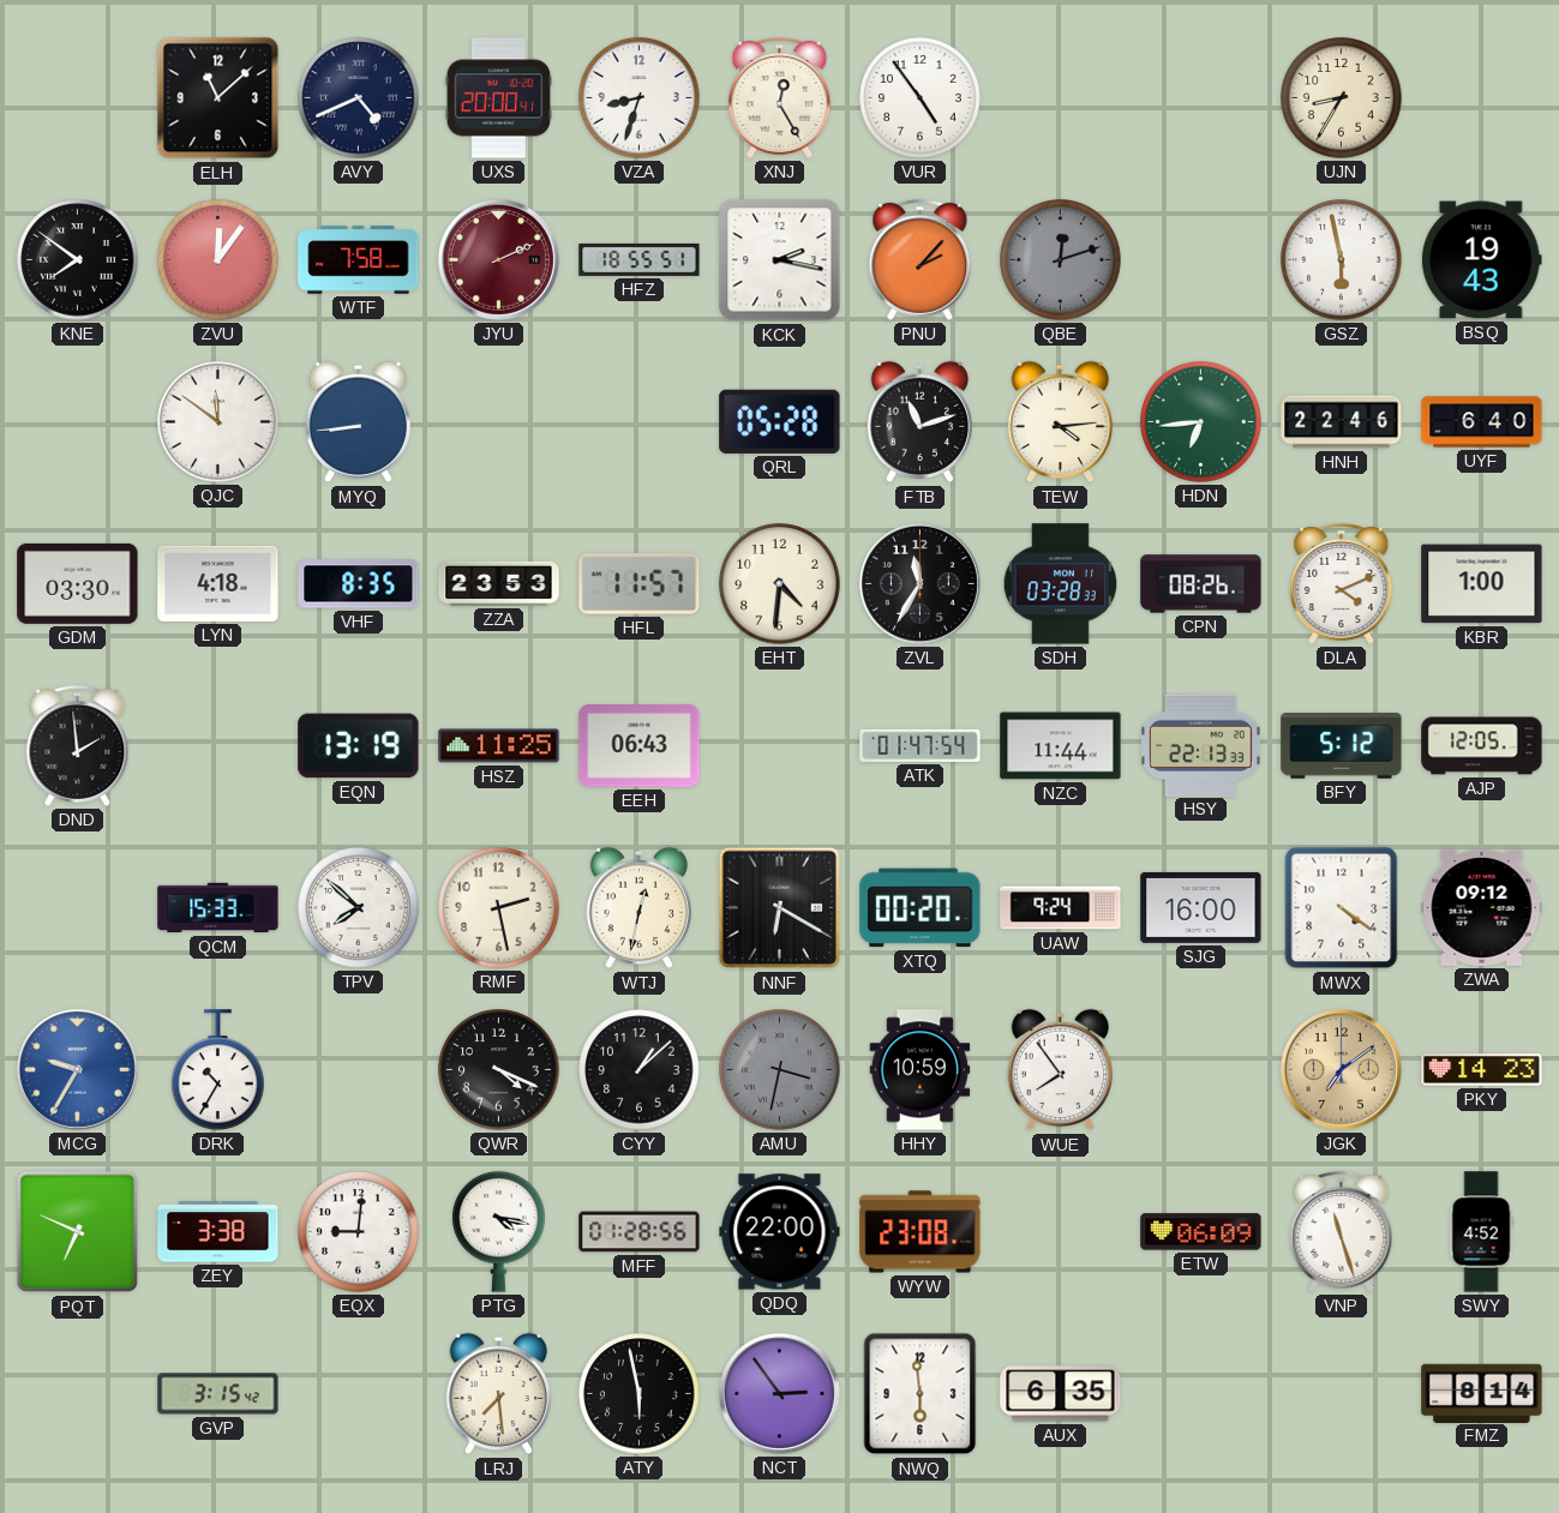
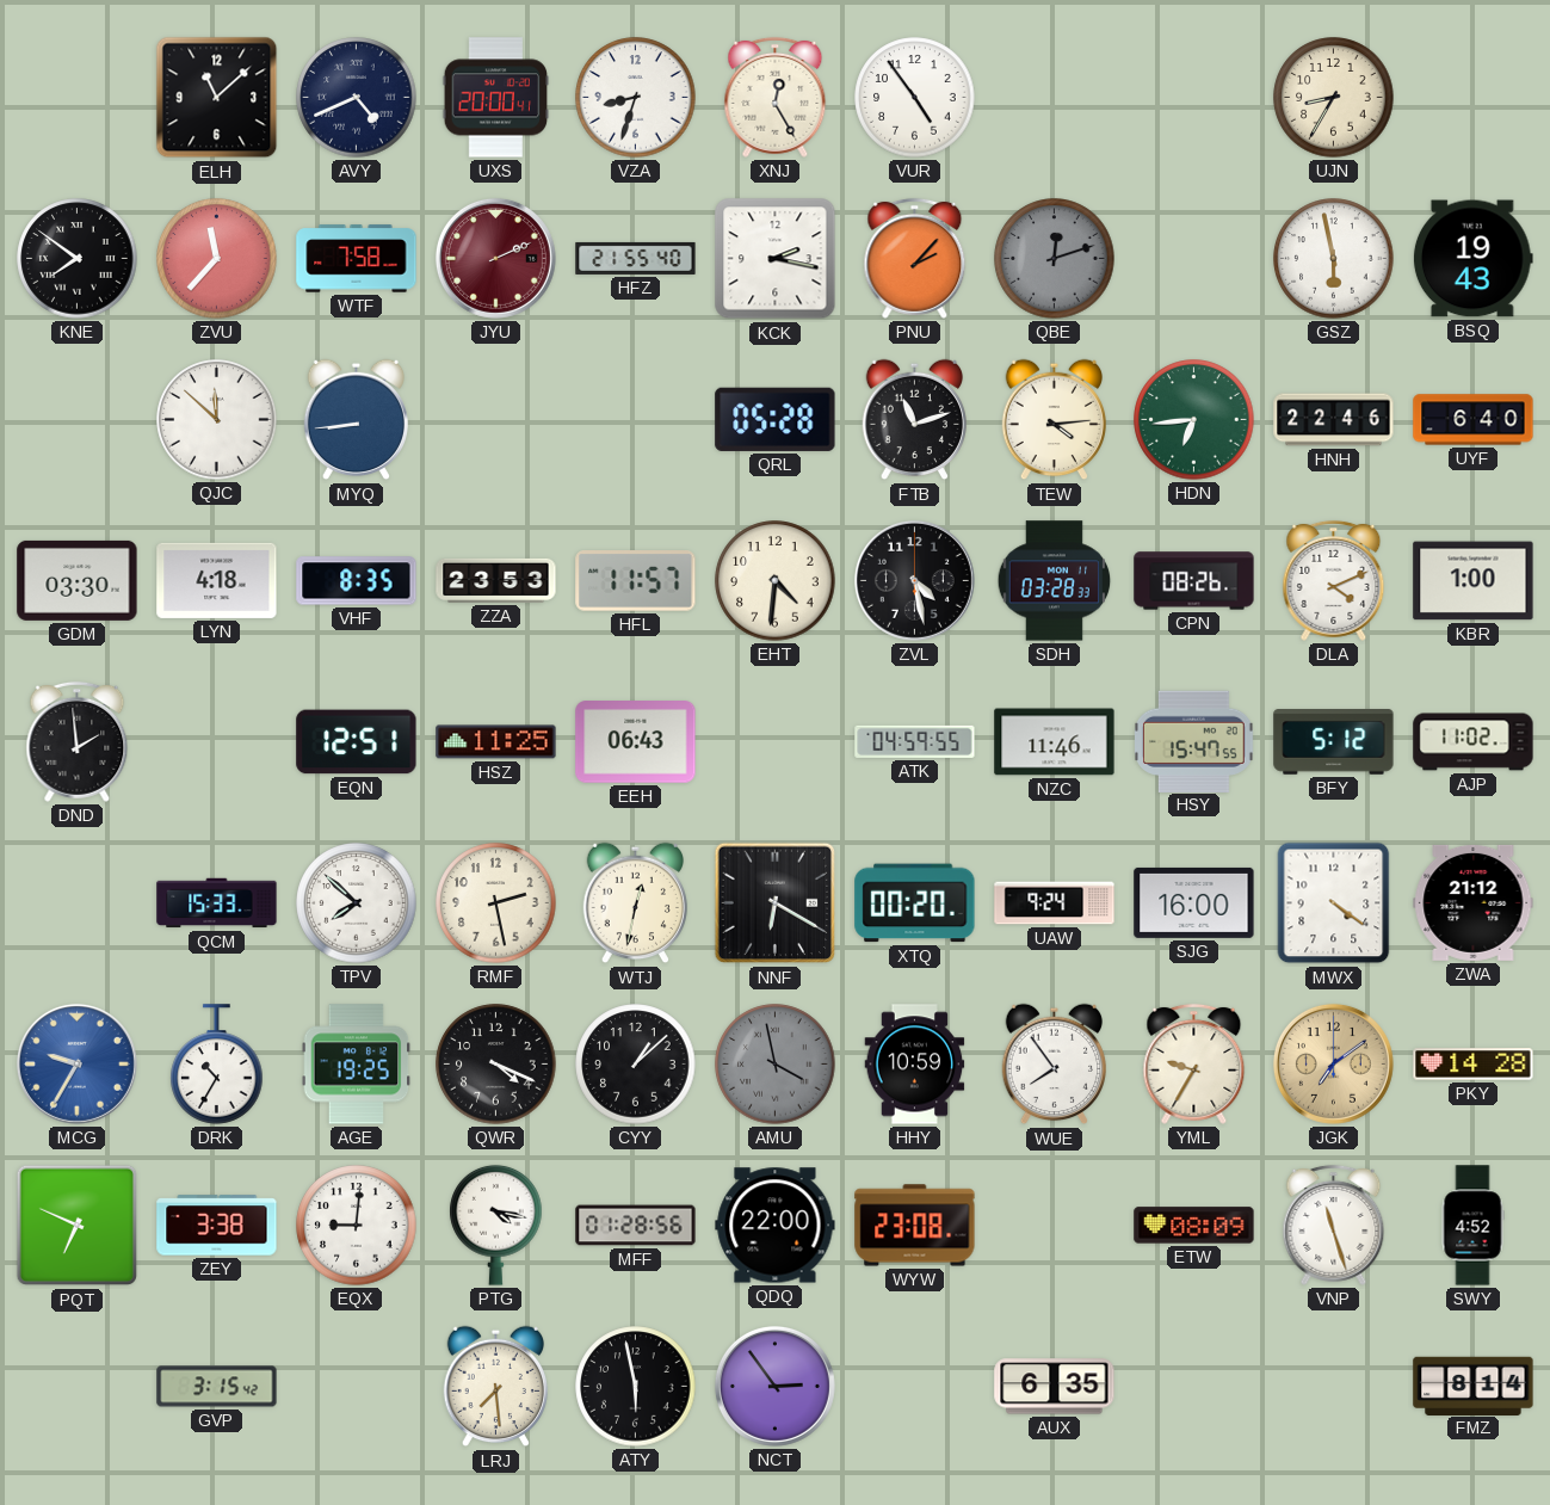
ZVU: 12:06 -> 11:37
HFZ: 18:55 -> 21:55
QJC: 11:51 -> 11:52
ZVL: 11:35 -> 4:28
EQN: 13:19 -> 12:51
ATK: 01:47 -> 04:59
NZC: 11:44 -> 11:46
HSY: 22:13 -> 15:47
AJP: 12:05 -> 11:02
ZWA: 09:12 -> 21:12
AGE: none -> 19:25
AMU: 3:32 -> 3:58
YML: none -> 9:35
PKY: 14:23 -> 14:28
ETW: 06:09 -> 08:09
NWQ: 5:59 -> none
